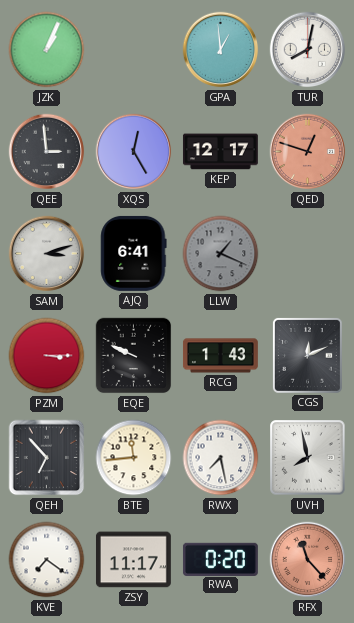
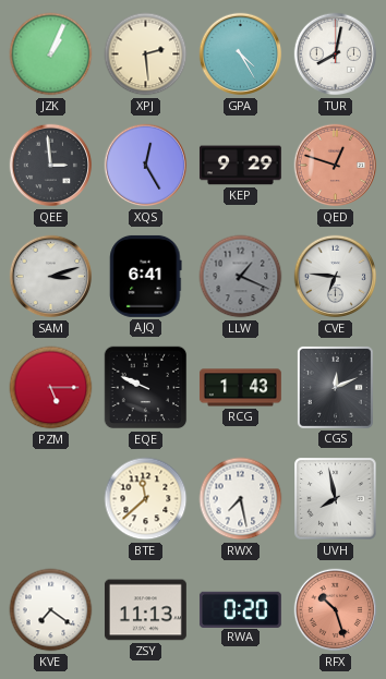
XPJ: none -> 2:29
GPA: 12:59 -> 4:25
KEP: 12:17 -> 9:29
CVE: none -> 6:46
PZM: 3:15 -> 5:15
QEH: 6:53 -> none
BTE: 11:44 -> 11:38
ZSY: 11:17 -> 11:13
RFX: 11:23 -> 10:27
